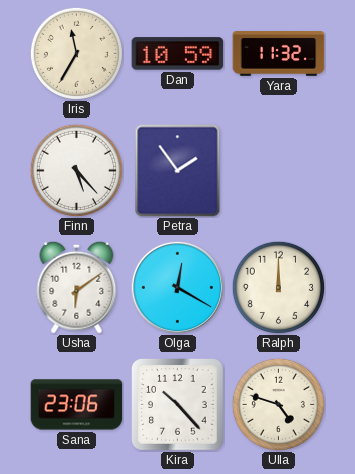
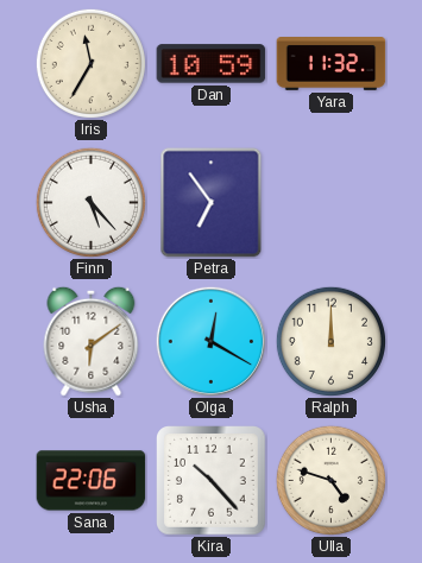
Petra: 1:54 -> 6:54
Sana: 23:06 -> 22:06
